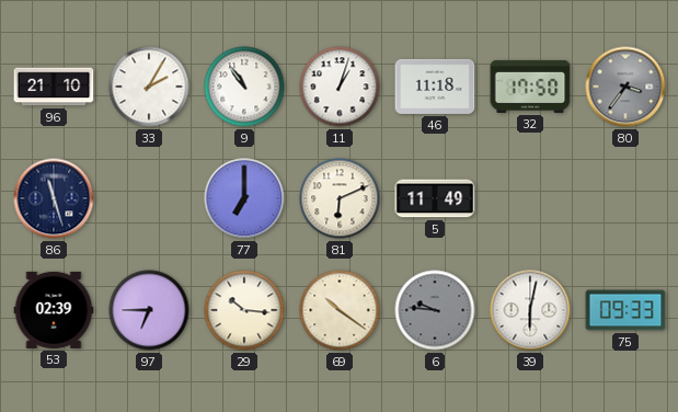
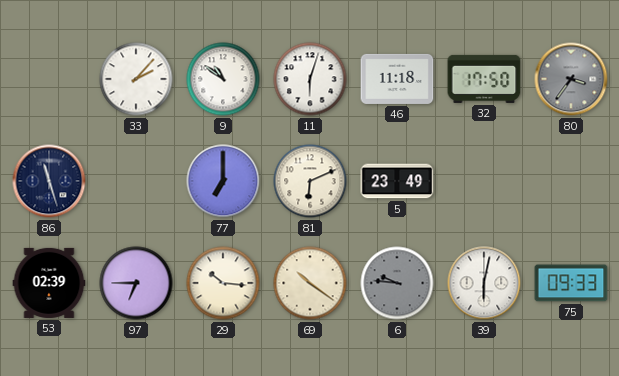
96: 21:10 -> none
33: 2:05 -> 2:07
9: 10:54 -> 10:51
11: 1:03 -> 6:03
5: 11:49 -> 23:49
